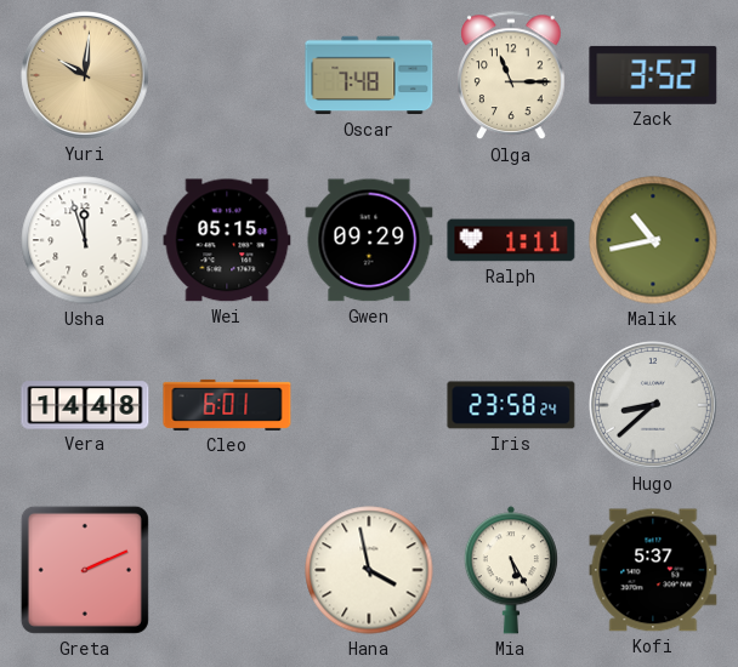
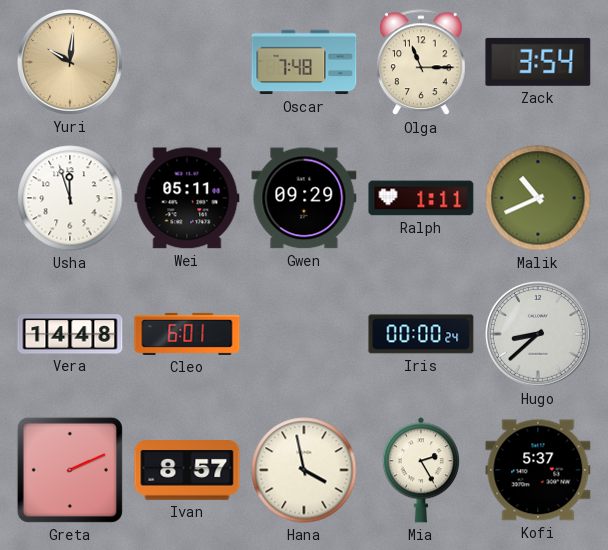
Zack: 3:52 -> 3:54
Wei: 05:15 -> 05:11
Malik: 10:43 -> 10:41
Iris: 23:58 -> 00:00
Ivan: none -> 8:57
Mia: 5:25 -> 2:25
